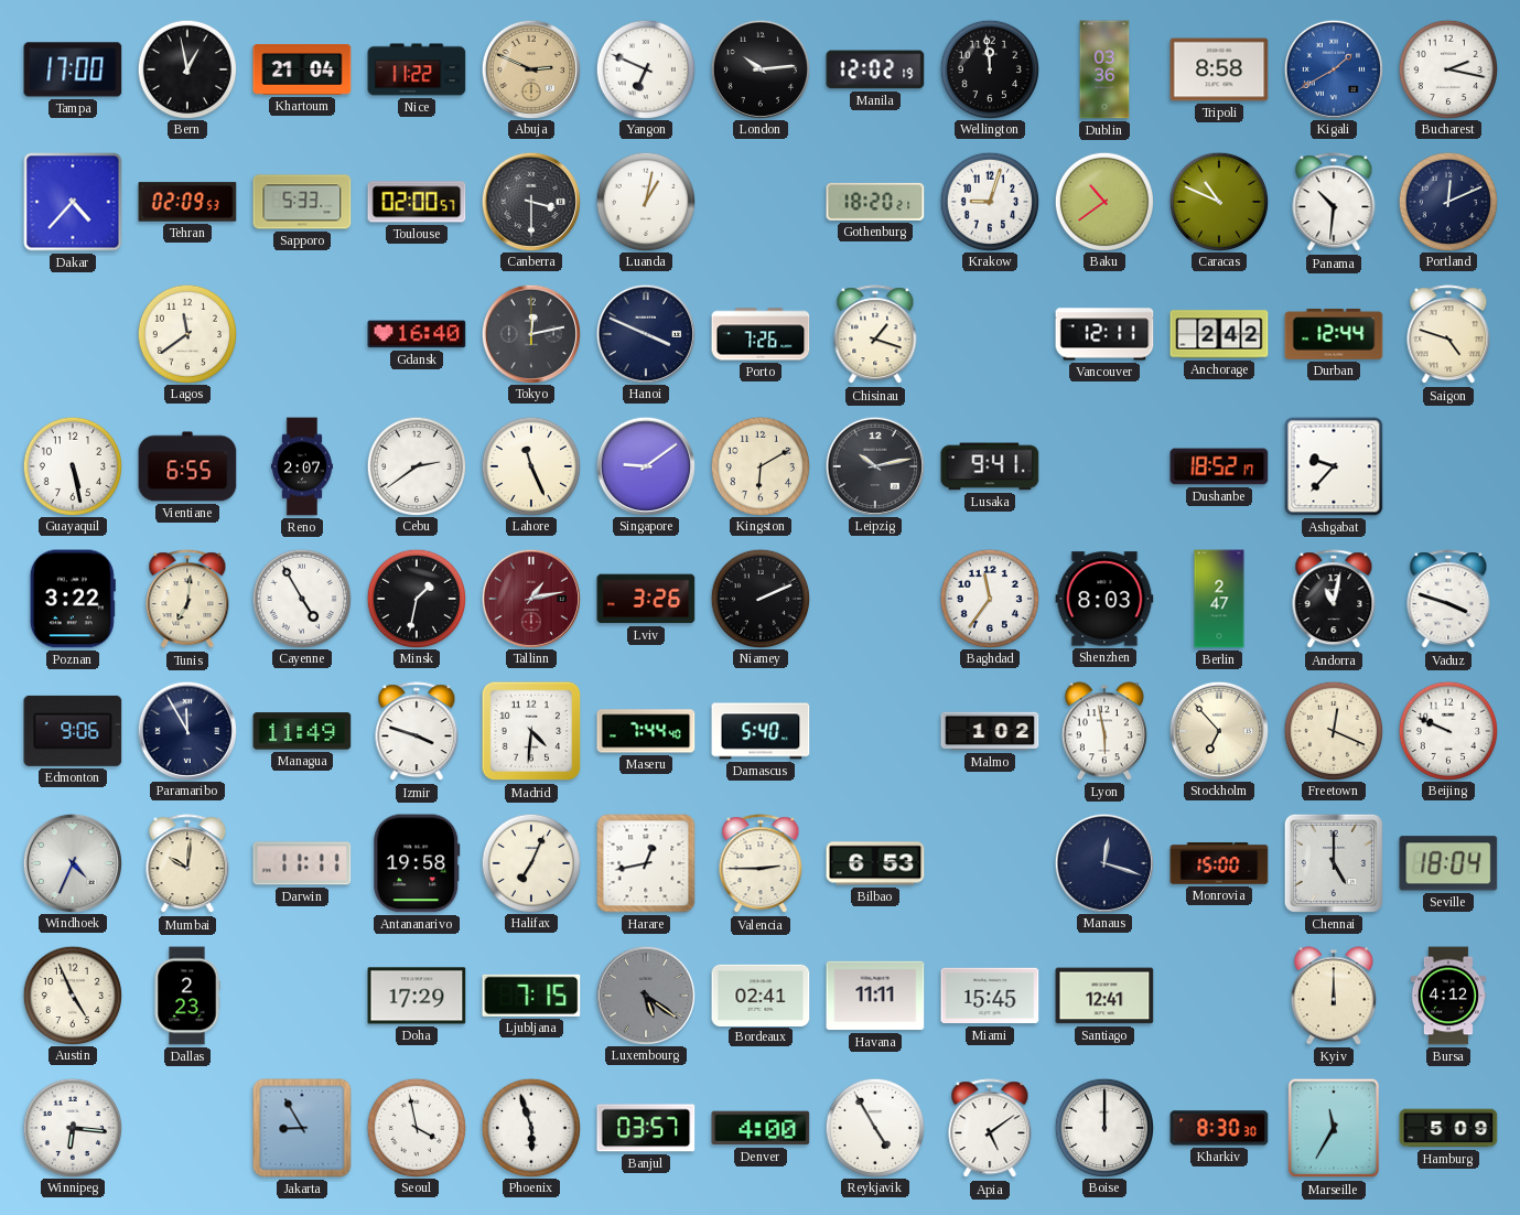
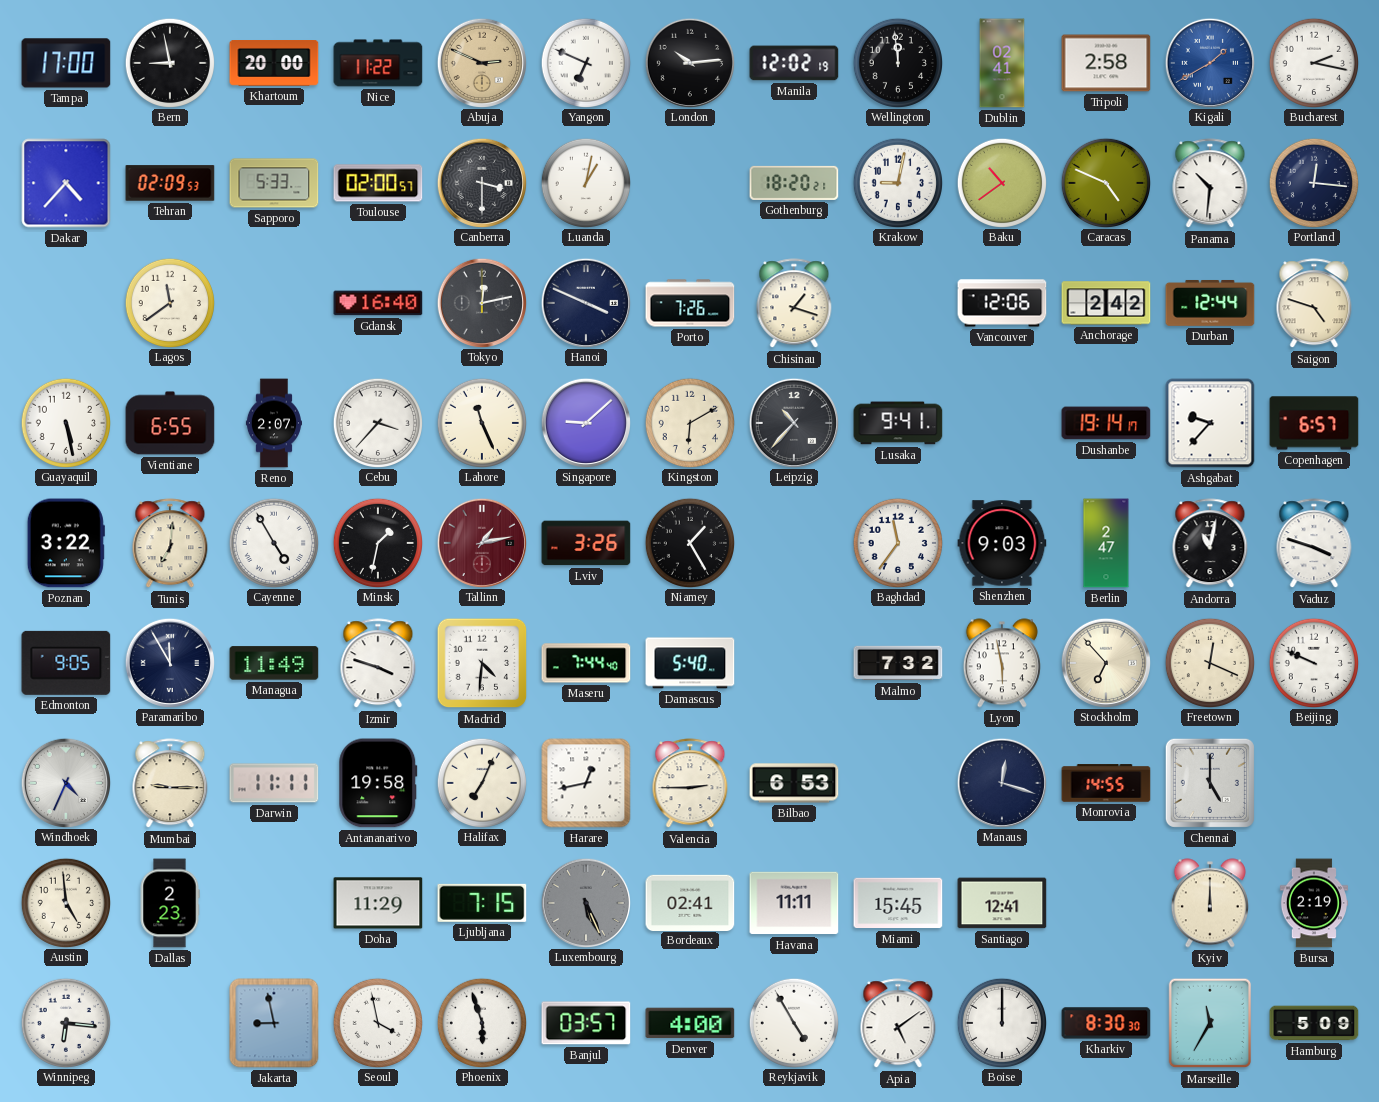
Bern: 12:58 -> 8:58
Khartoum: 21:04 -> 20:00
Dublin: 03:36 -> 02:41
Tripoli: 8:58 -> 2:58
Krakow: 9:03 -> 9:02
Caracas: 10:49 -> 4:49
Portland: 12:11 -> 12:16
Vancouver: 12:11 -> 12:06
Cebu: 2:39 -> 3:37
Singapore: 9:09 -> 9:08
Leipzig: 10:13 -> 10:37
Dushanbe: 18:52 -> 19:14
Copenhagen: none -> 6:57
Niamey: 2:11 -> 1:25
Shenzhen: 8:03 -> 9:03
Edmonton: 9:06 -> 9:05
Malmo: 1:02 -> 7:32
Mumbai: 10:01 -> 9:15
Monrovia: 15:00 -> 14:55
Seville: 18:04 -> none
Austin: 4:56 -> 4:59
Doha: 17:29 -> 11:29
Luxembourg: 5:21 -> 5:26
Bursa: 4:12 -> 2:19
Jakarta: 8:55 -> 8:58
